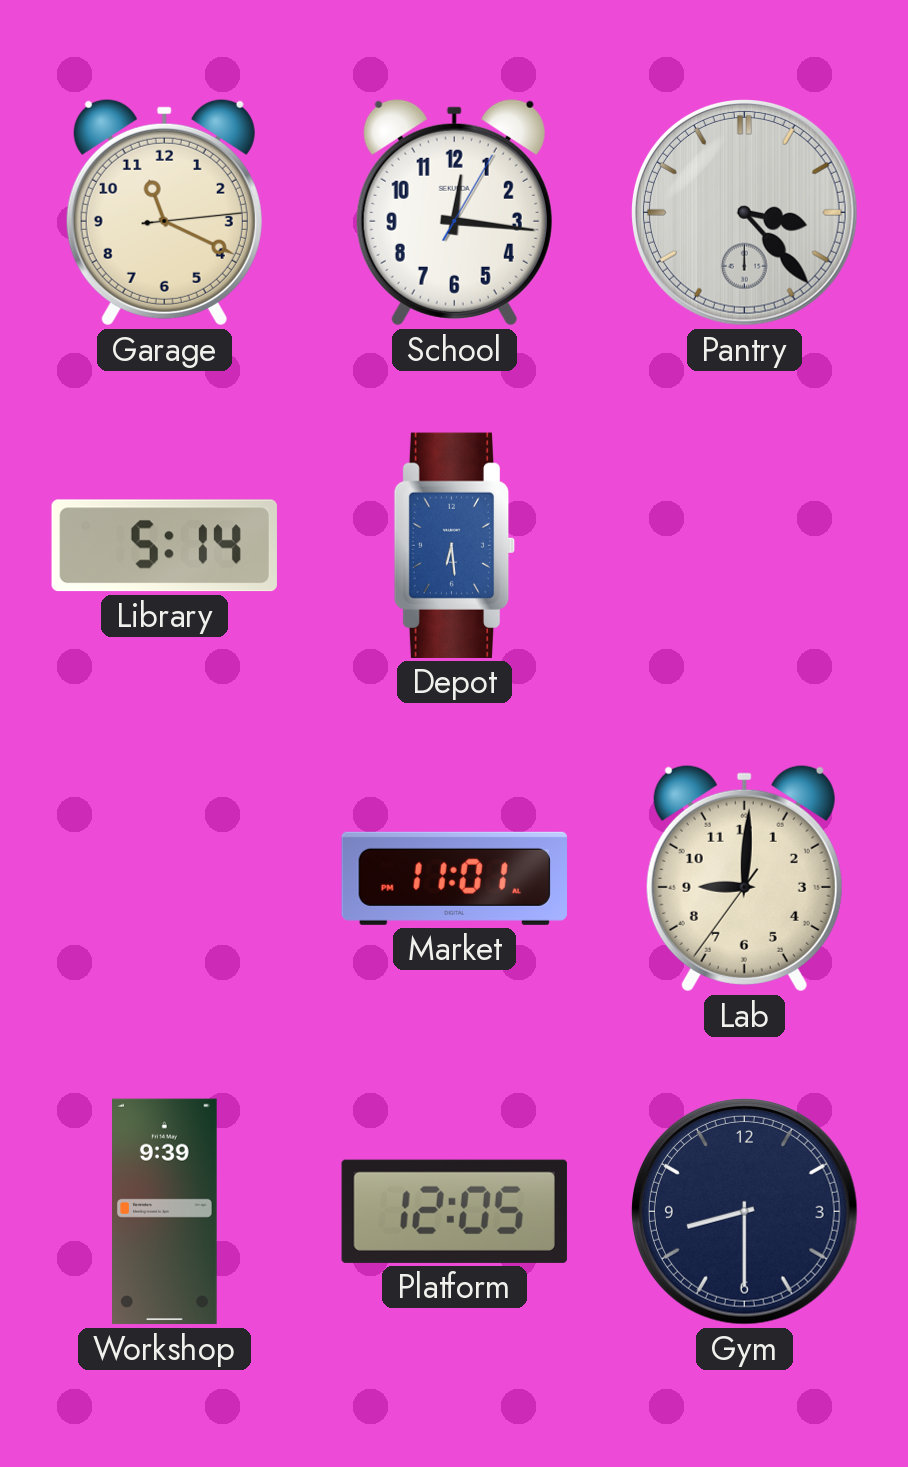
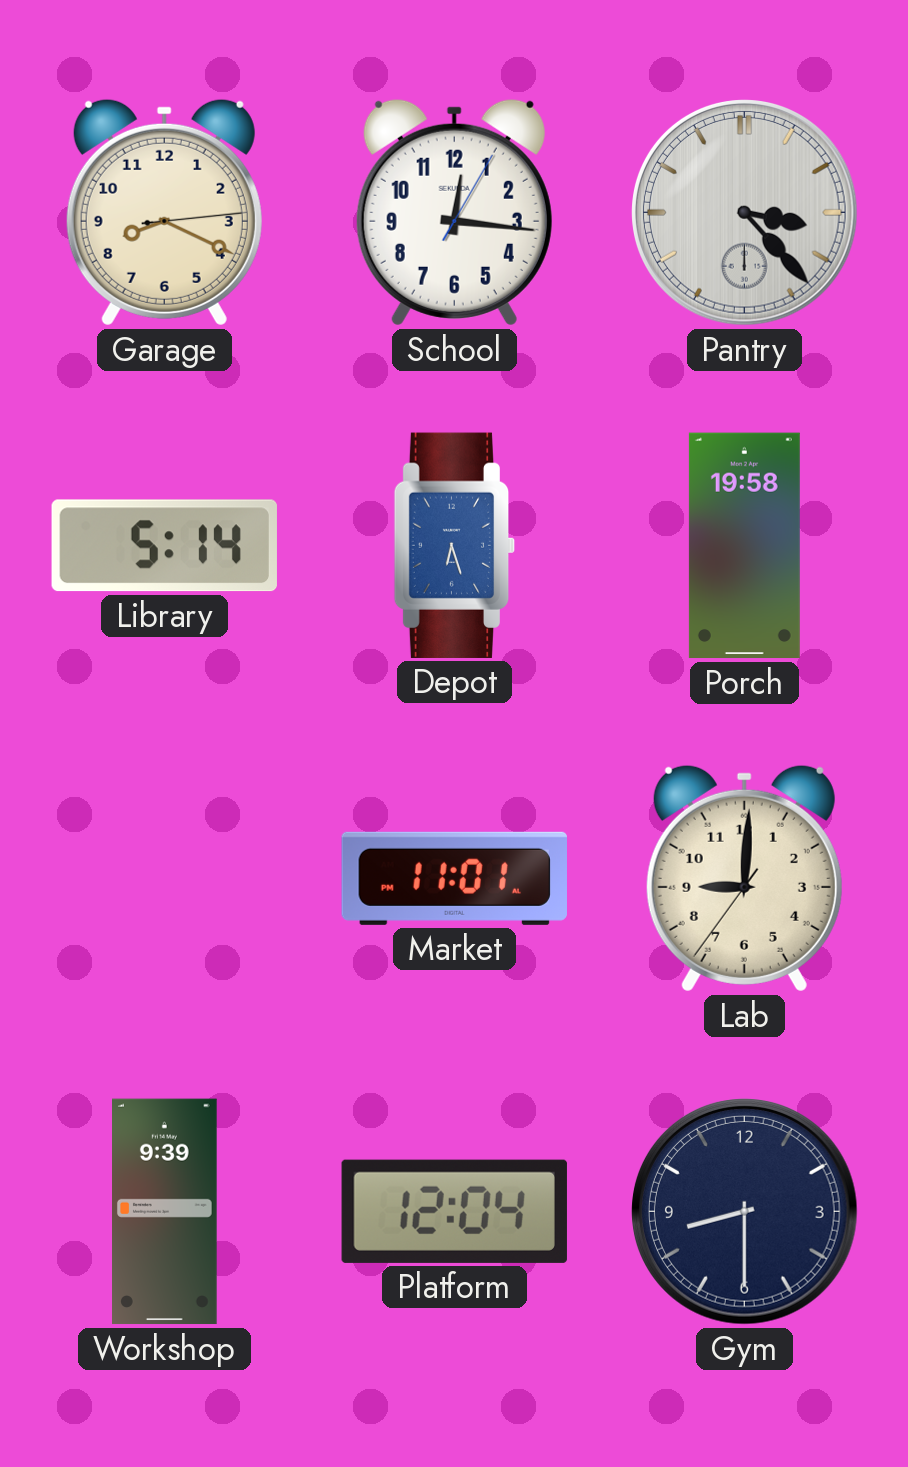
Garage: 11:19 -> 8:19
Depot: 6:29 -> 6:27
Porch: none -> 19:58
Platform: 12:05 -> 12:04
